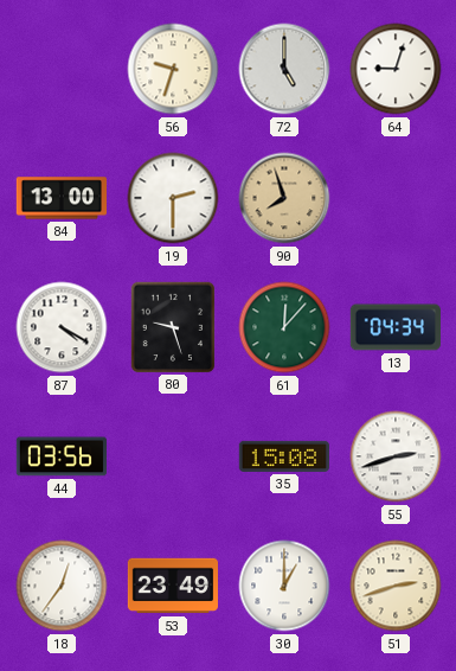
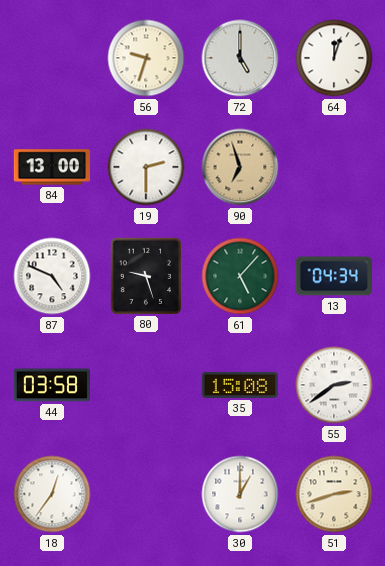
64: 9:03 -> 12:03
90: 7:57 -> 6:57
87: 4:20 -> 4:49
61: 12:07 -> 5:07
44: 03:56 -> 03:58
55: 2:42 -> 2:39
53: 23:49 -> none
